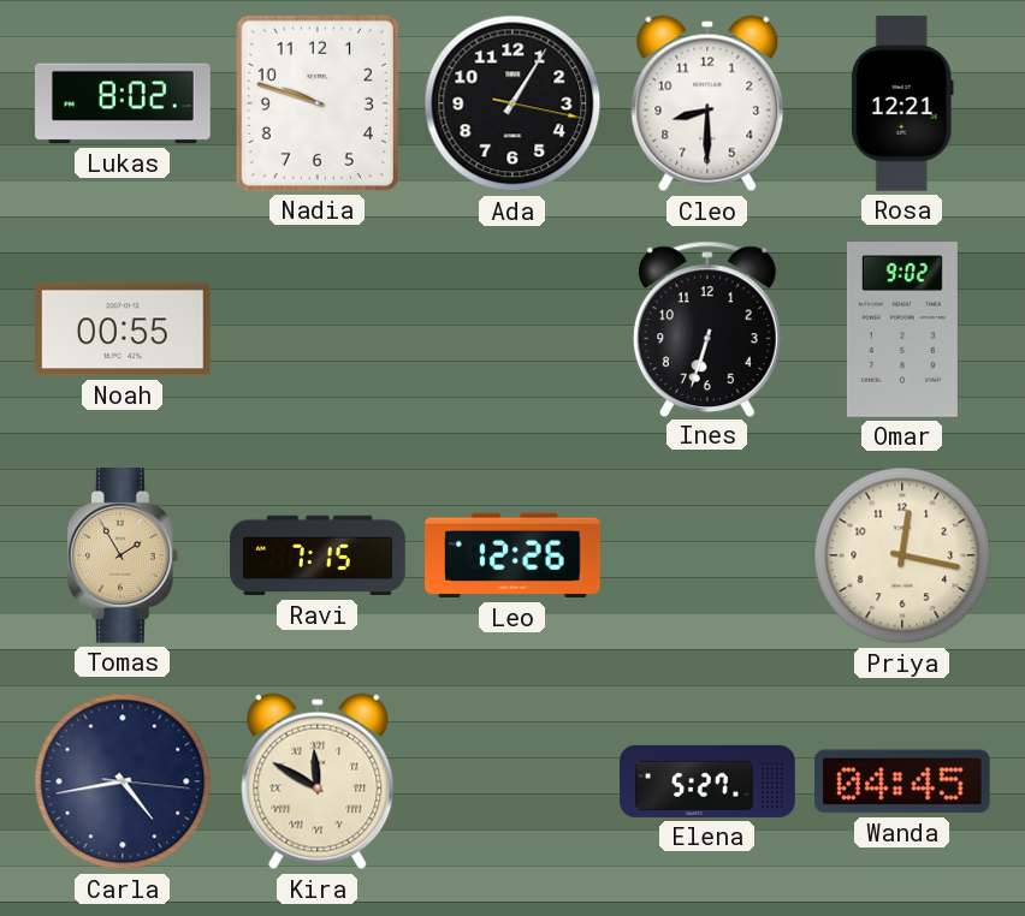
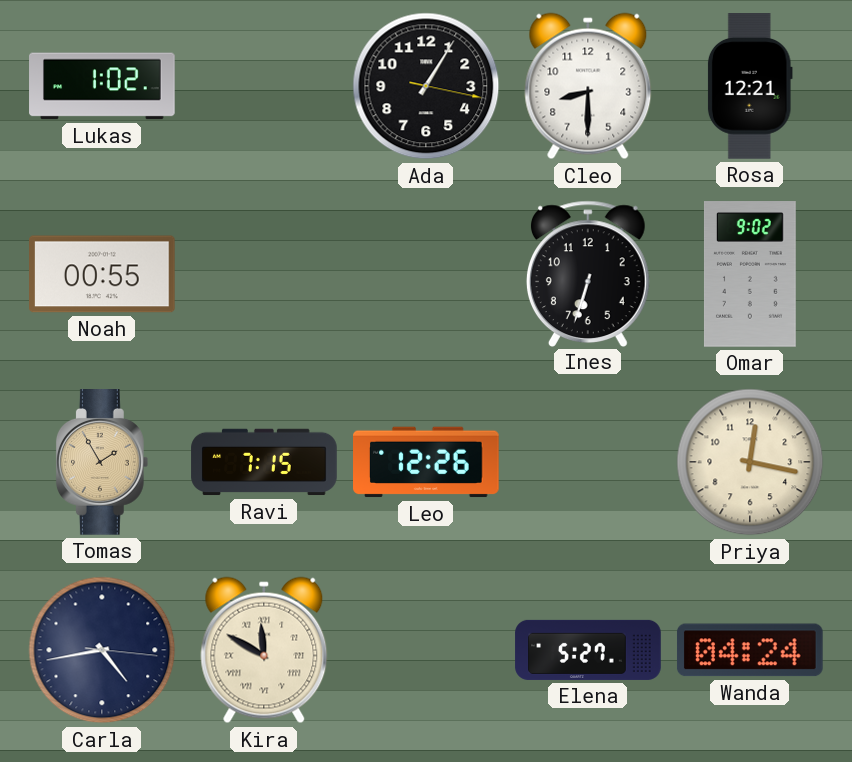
Lukas: 8:02 -> 1:02
Nadia: 9:48 -> none
Wanda: 04:45 -> 04:24
